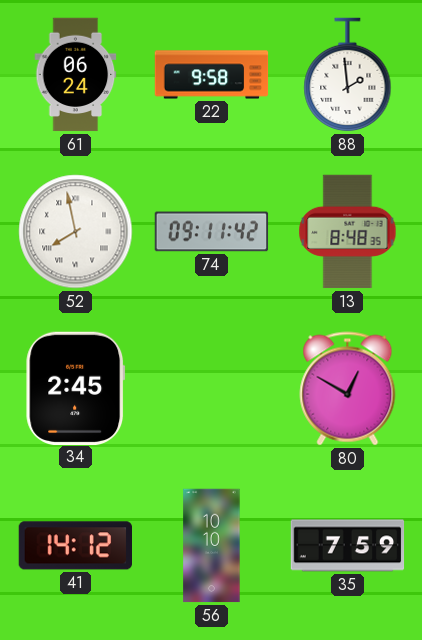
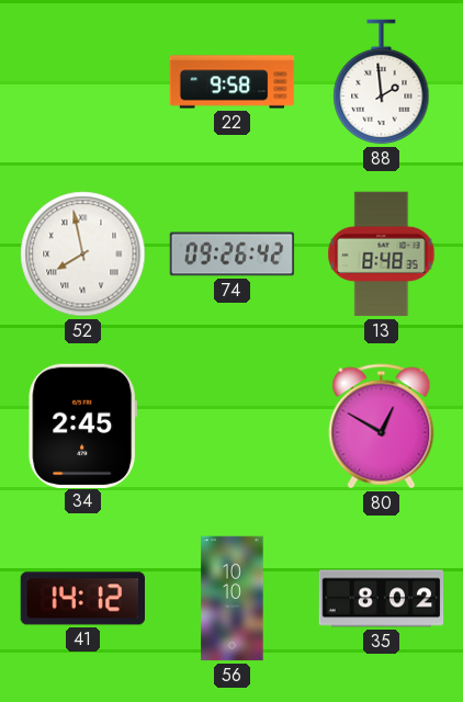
61: 06:24 -> none
74: 09:11 -> 09:26
35: 7:59 -> 8:02
